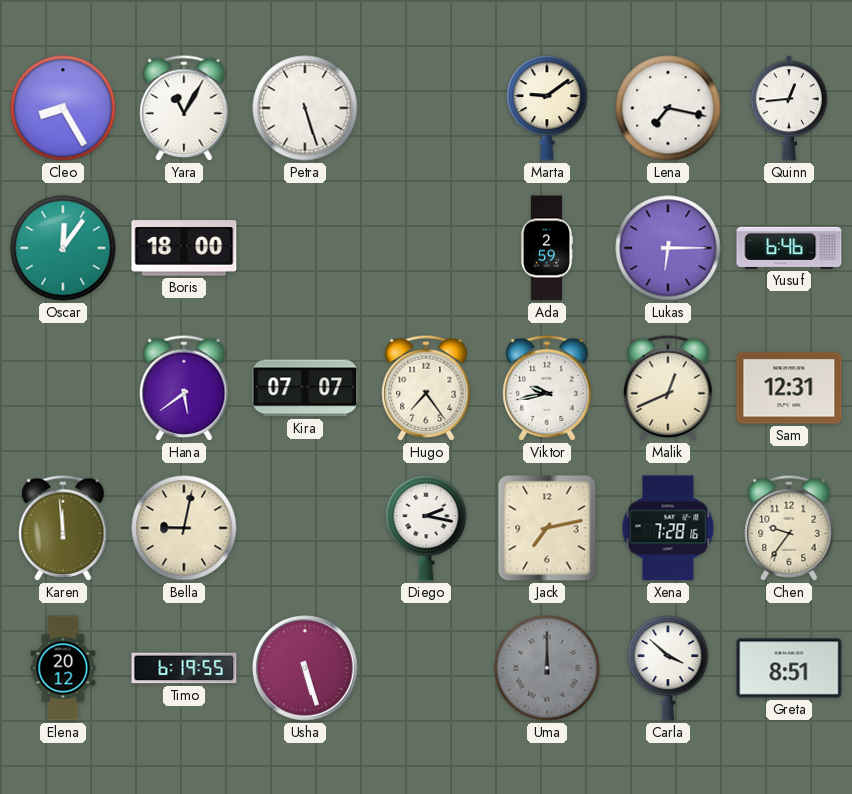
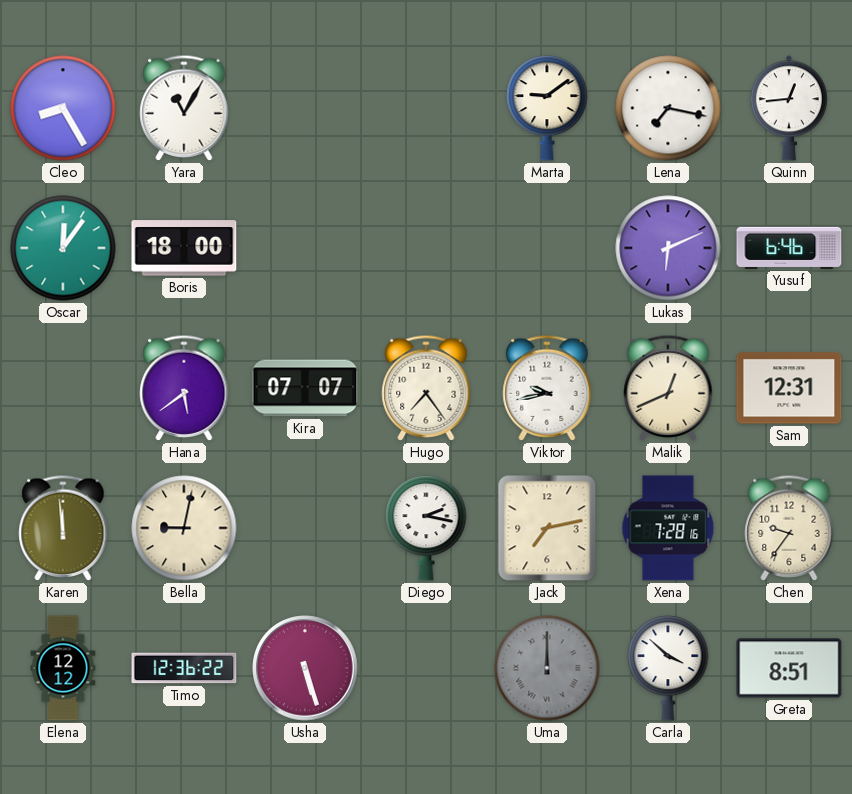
Petra: 5:27 -> none
Ada: 2:59 -> none
Lukas: 6:15 -> 6:11
Elena: 20:12 -> 12:12
Timo: 6:19 -> 12:36
